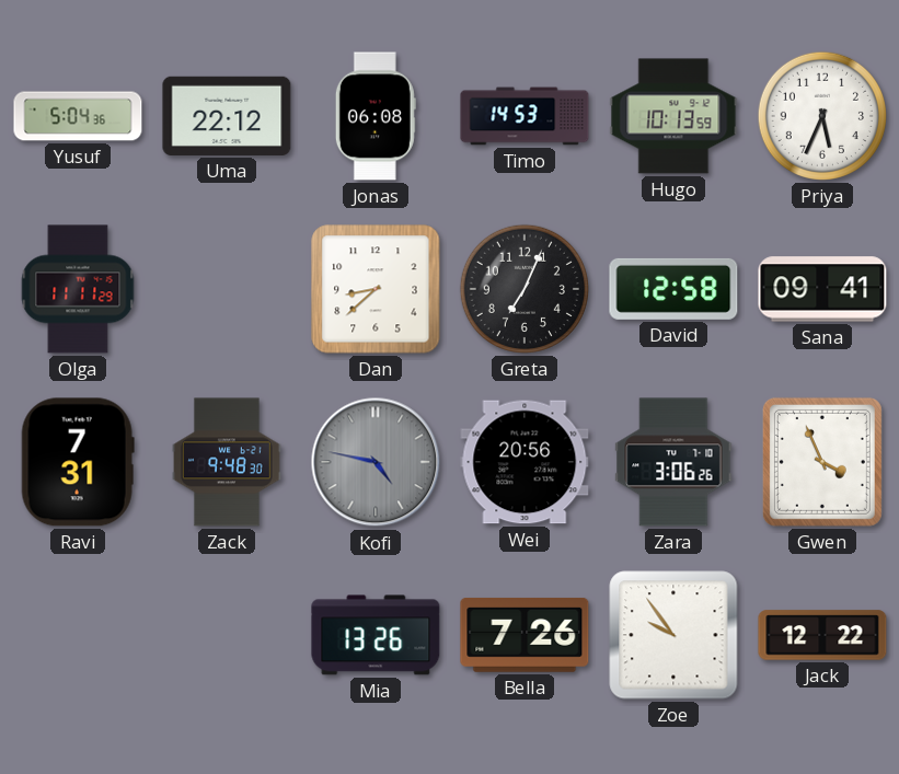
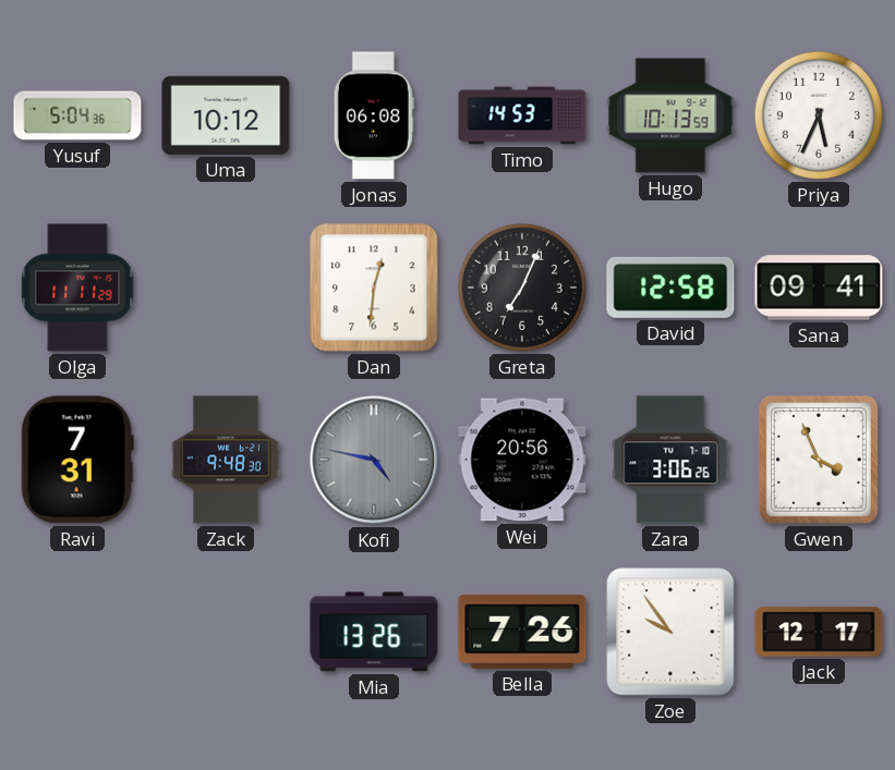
Uma: 22:12 -> 10:12
Dan: 8:38 -> 12:31
Jack: 12:22 -> 12:17
